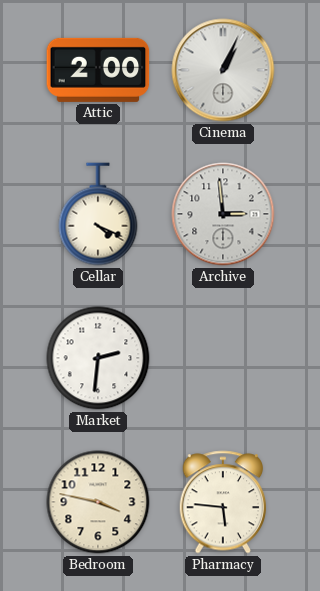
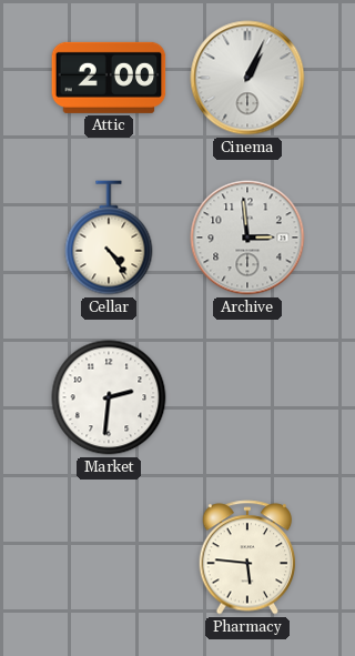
Cellar: 4:19 -> 4:24
Bedroom: 3:47 -> none
